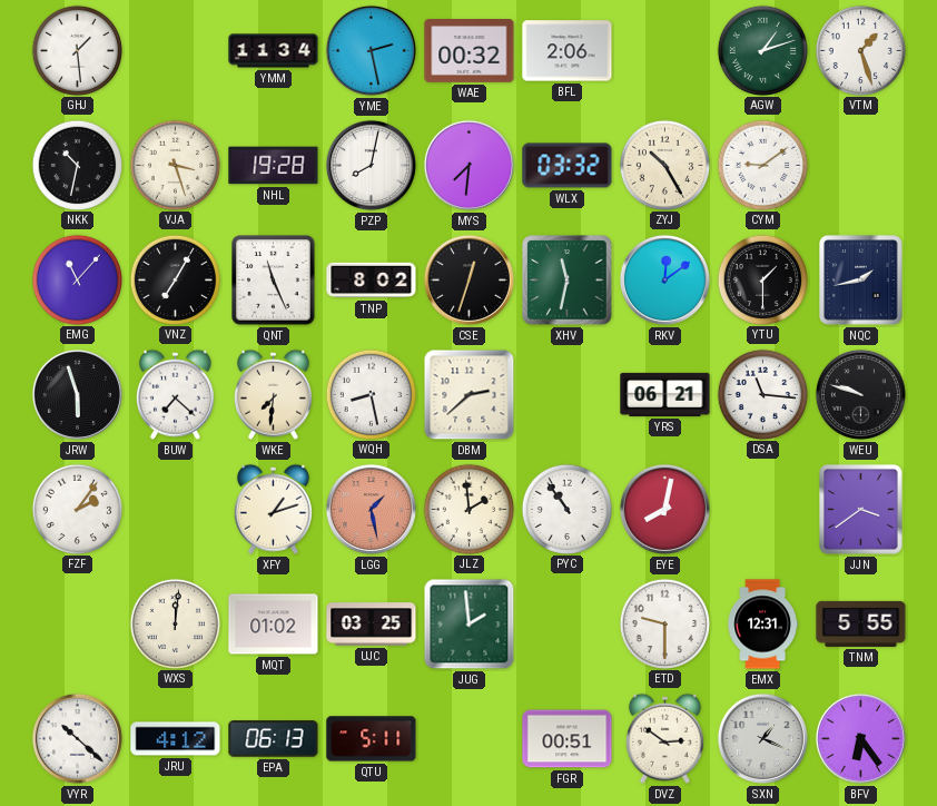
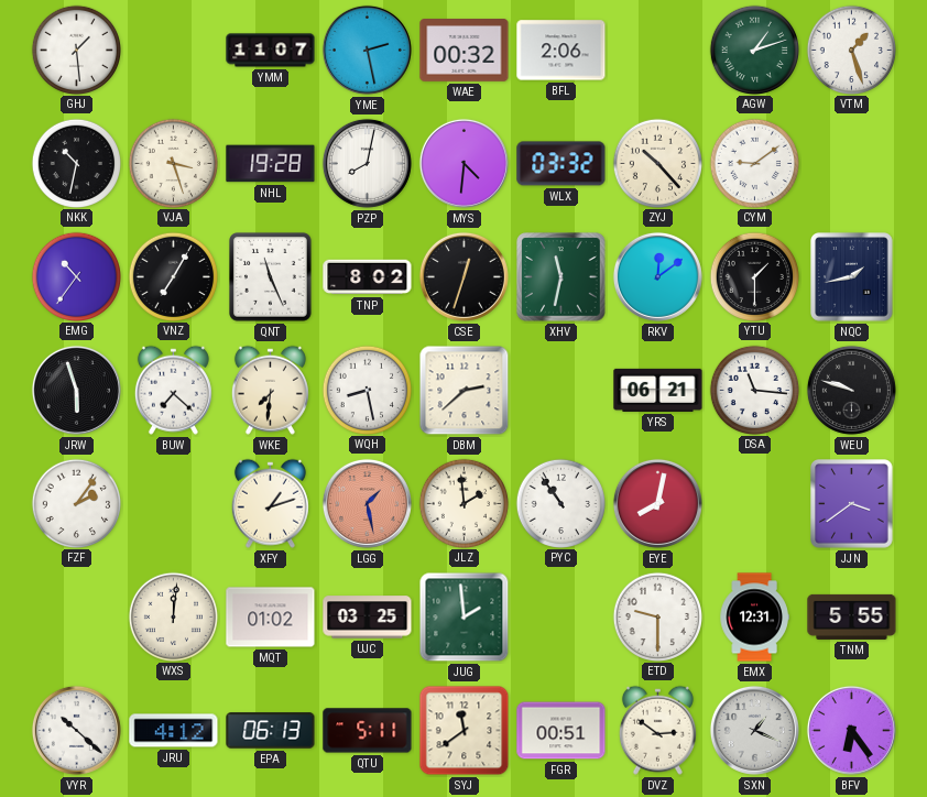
YMM: 11:34 -> 11:07
MYS: 7:31 -> 4:31
ZYJ: 10:25 -> 10:23
EMG: 11:07 -> 10:36
SYJ: none -> 11:39
